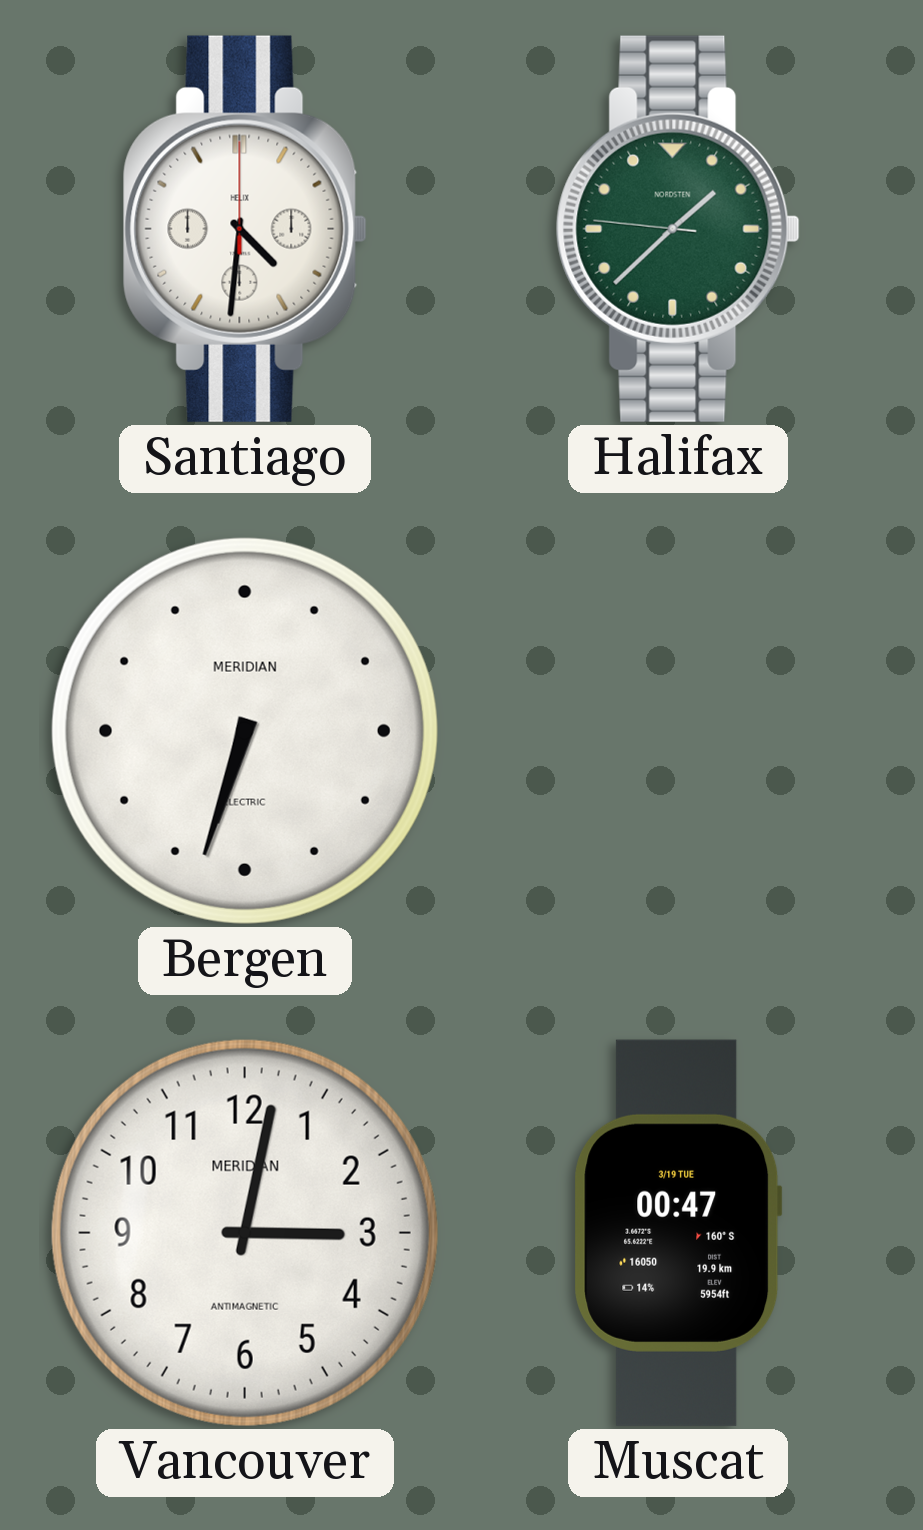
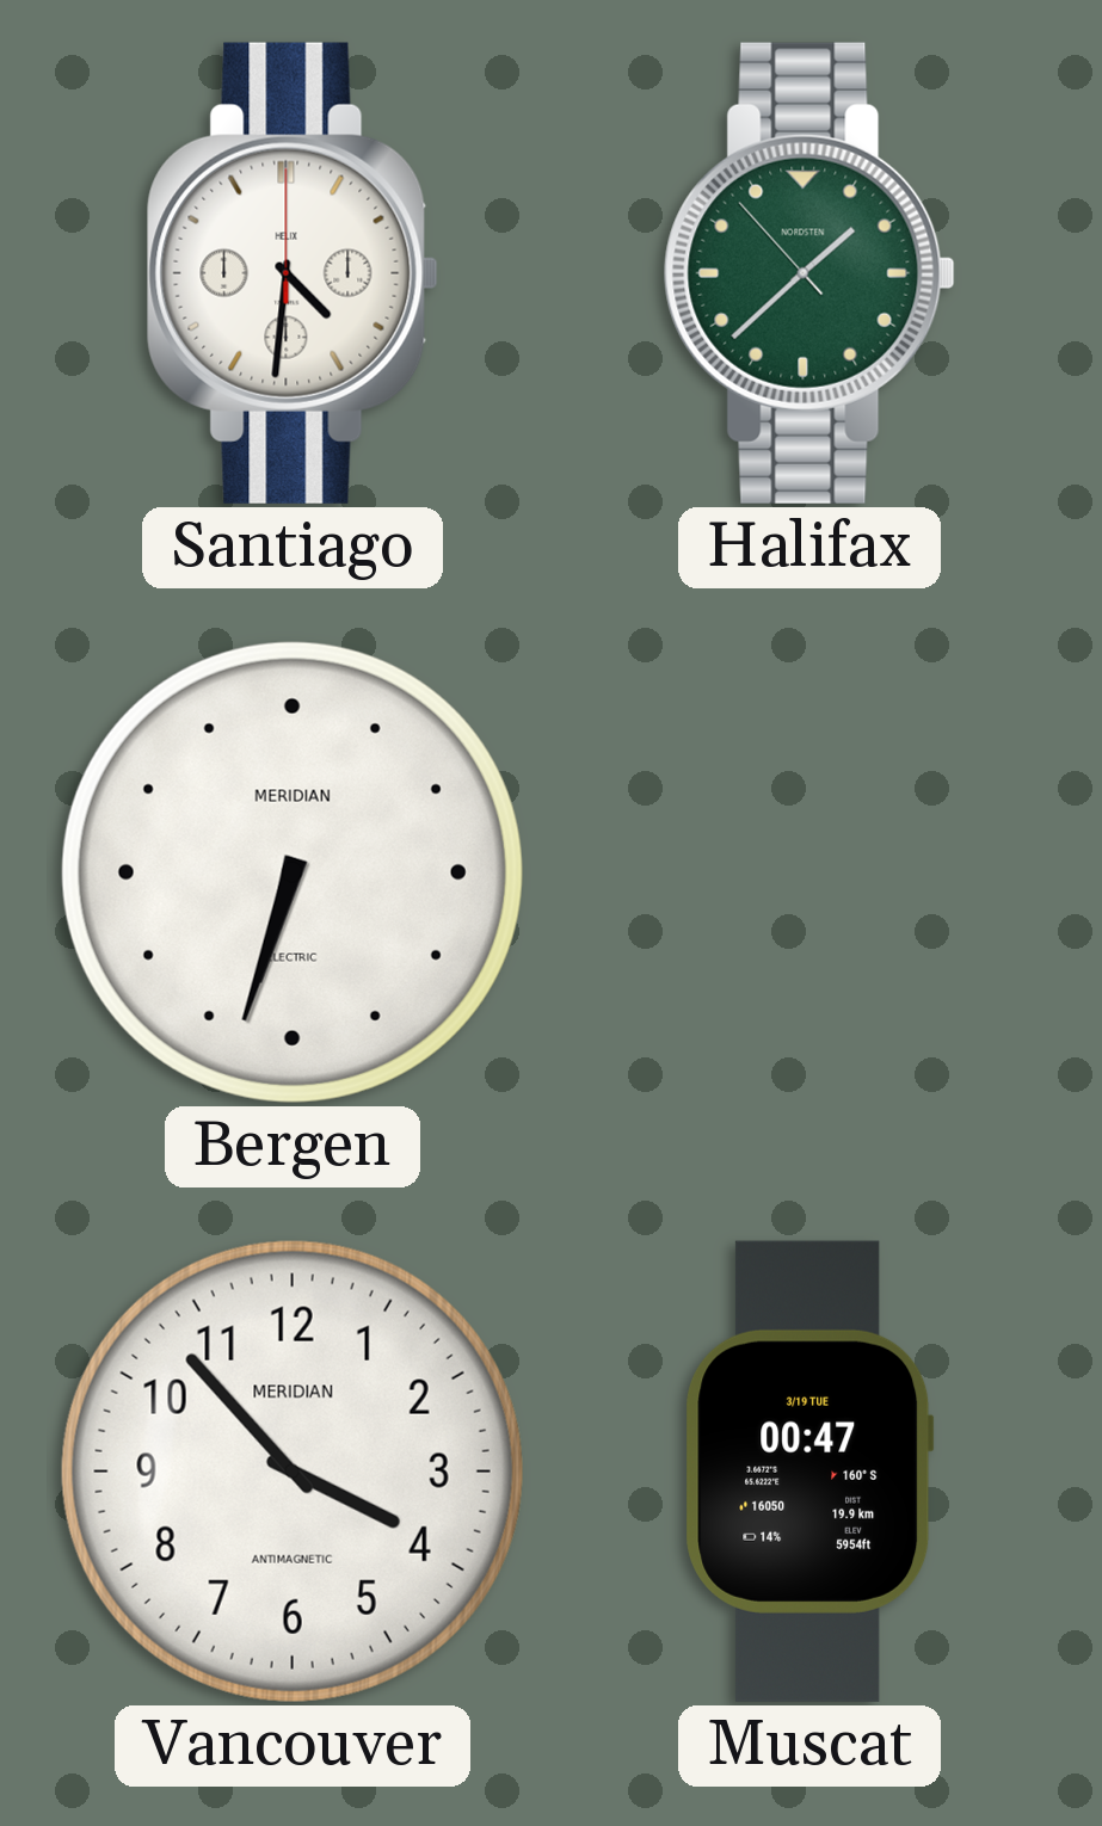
Halifax: 1:37:46 -> 1:37:53
Vancouver: 3:02 -> 3:53
